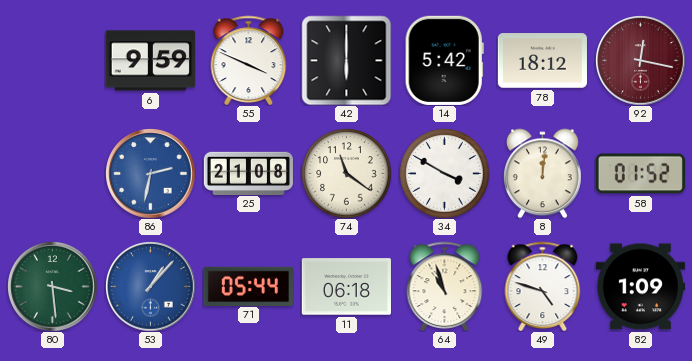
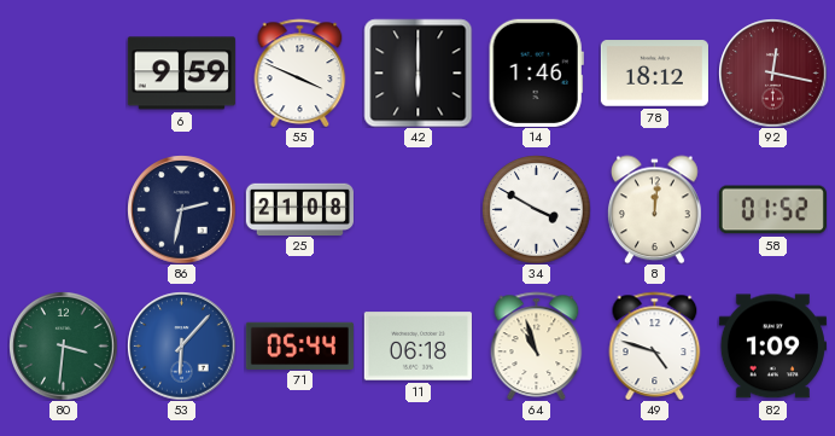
14: 5:42 -> 1:46
86 dial: blue -> navy
74: 11:21 -> none
80: 3:29 -> 3:31
53: 1:07 -> 6:07
